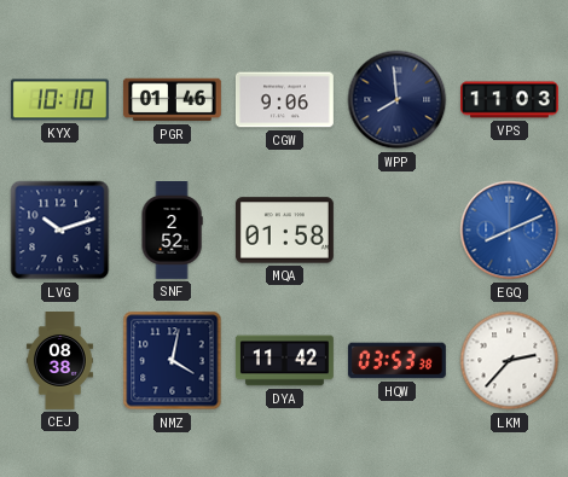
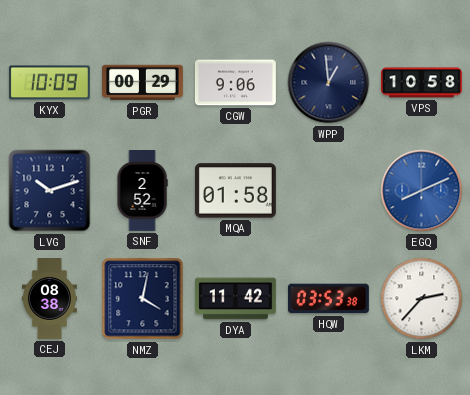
KYX: 10:10 -> 10:09
PGR: 01:46 -> 00:29
WPP: 7:59 -> 12:59
VPS: 11:03 -> 10:58
